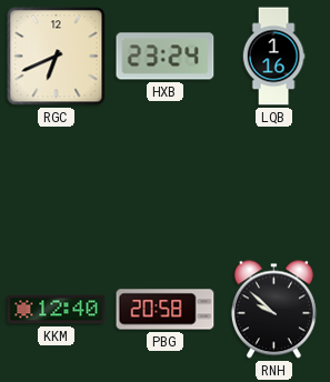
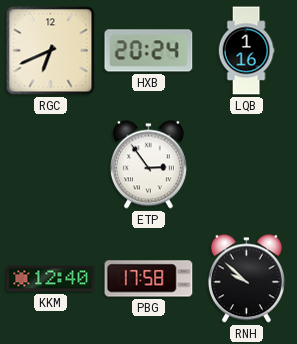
HXB: 23:24 -> 20:24
ETP: none -> 2:54
PBG: 20:58 -> 17:58
